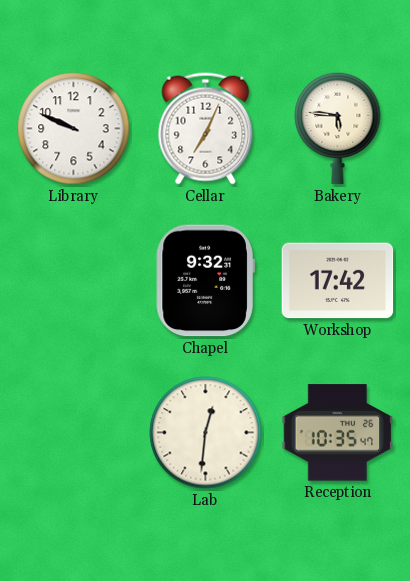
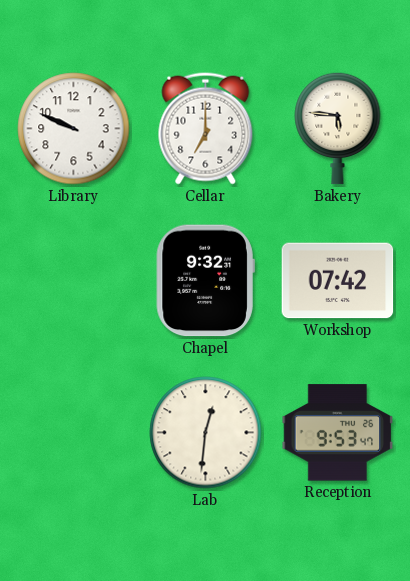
Cellar: 7:04 -> 7:00
Workshop: 17:42 -> 07:42
Reception: 10:35 -> 9:53
